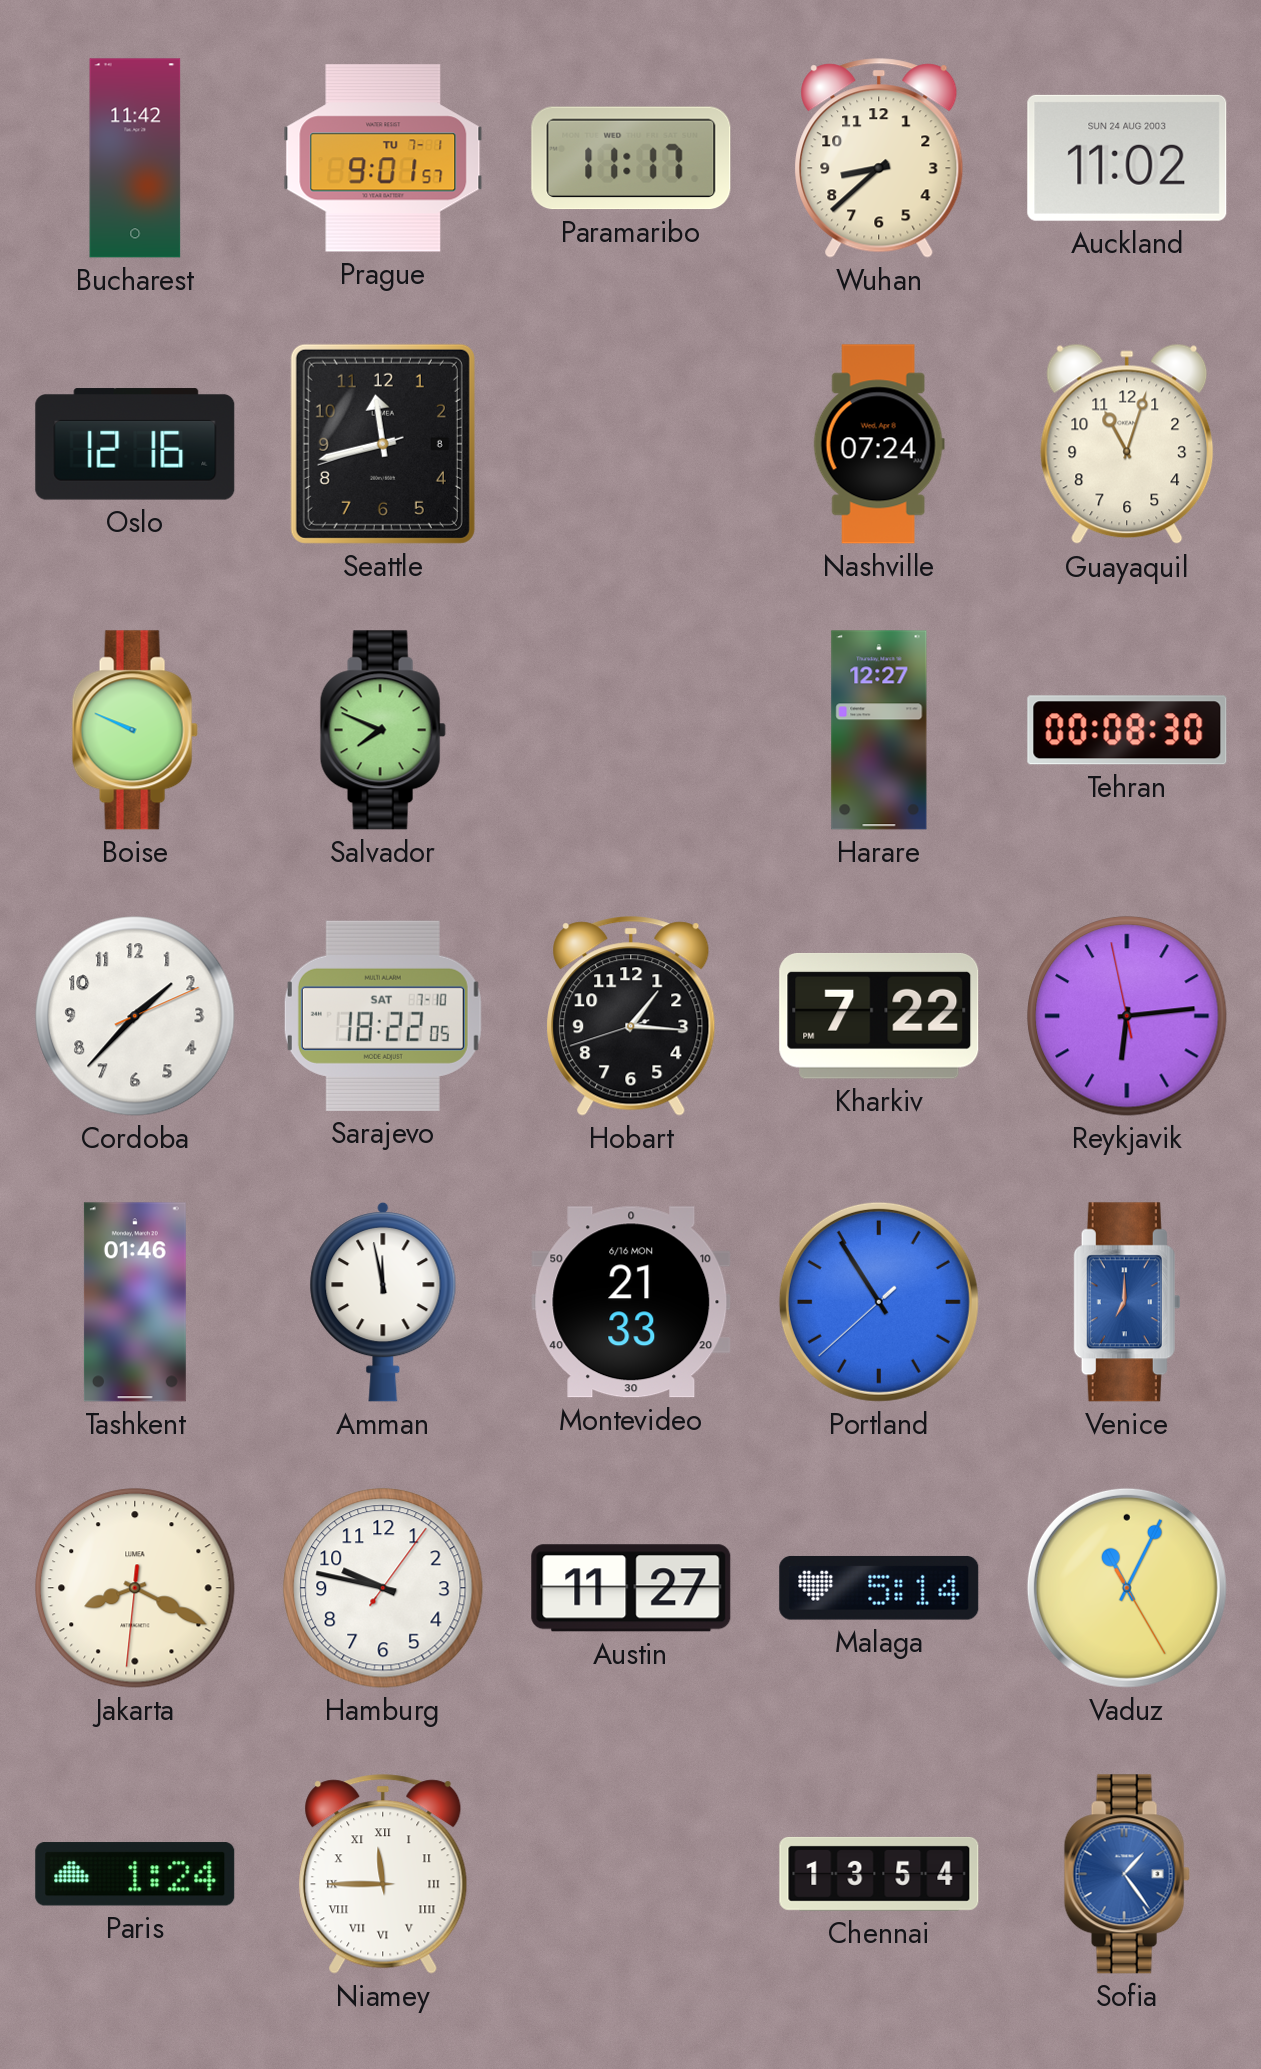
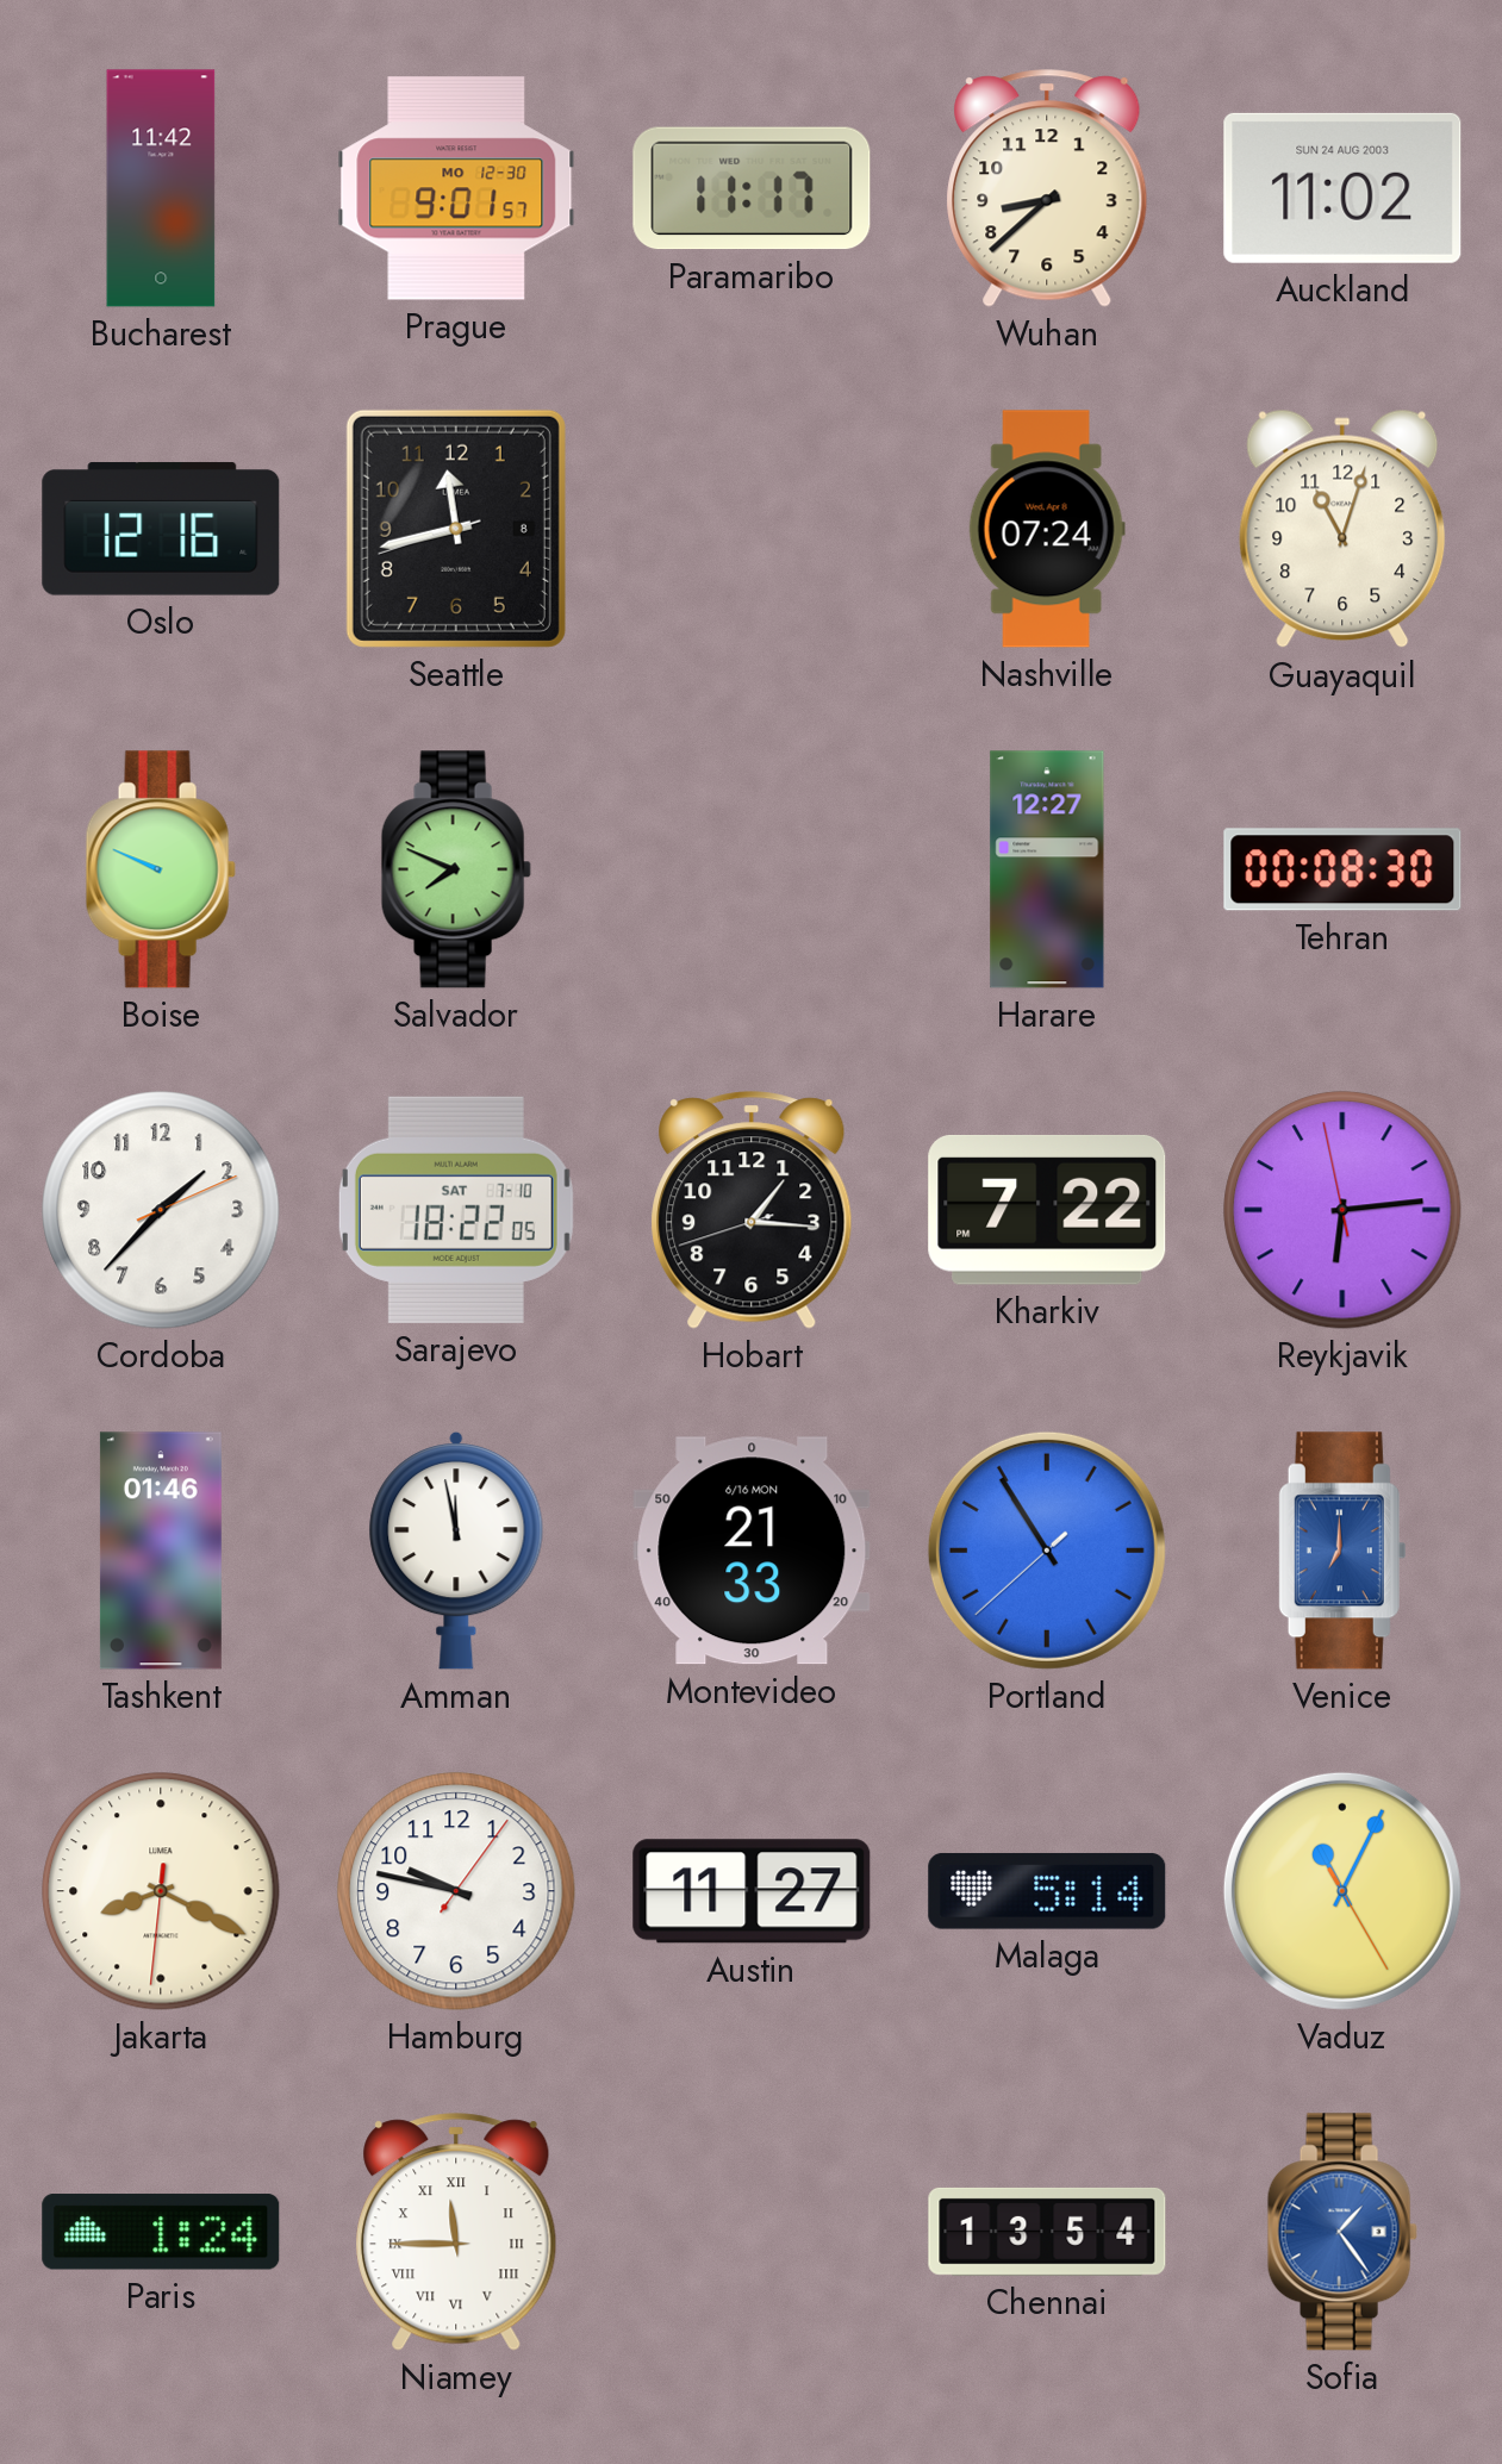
Prague date: TU 7-1 -> MO 12-30
